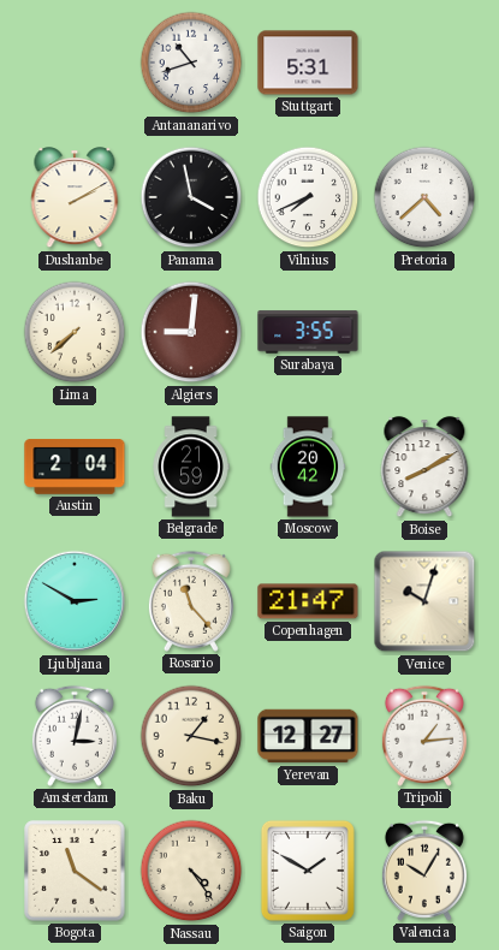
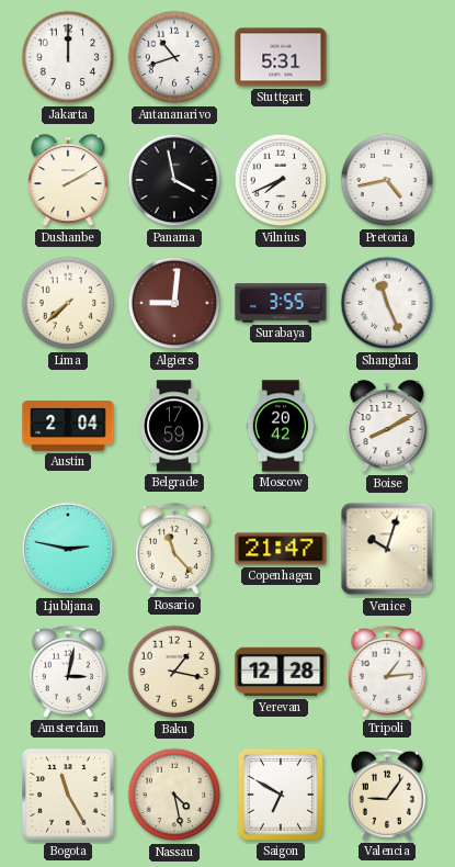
Jakarta: none -> 12:00
Pretoria: 4:38 -> 4:43
Shanghai: none -> 11:26
Belgrade: 21:59 -> 17:59
Ljubljana: 2:50 -> 2:47
Yerevan: 12:27 -> 12:28
Bogota: 11:21 -> 11:25
Nassau: 4:24 -> 4:28
Saigon: 1:50 -> 6:50
Valencia: 10:05 -> 9:06
